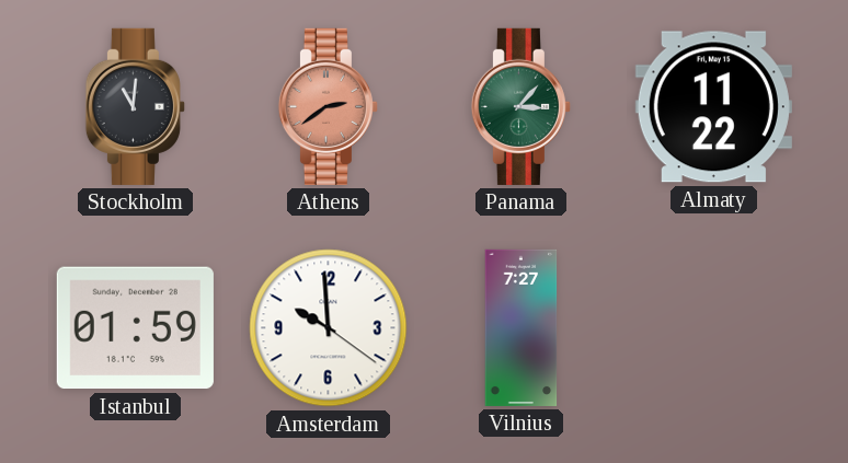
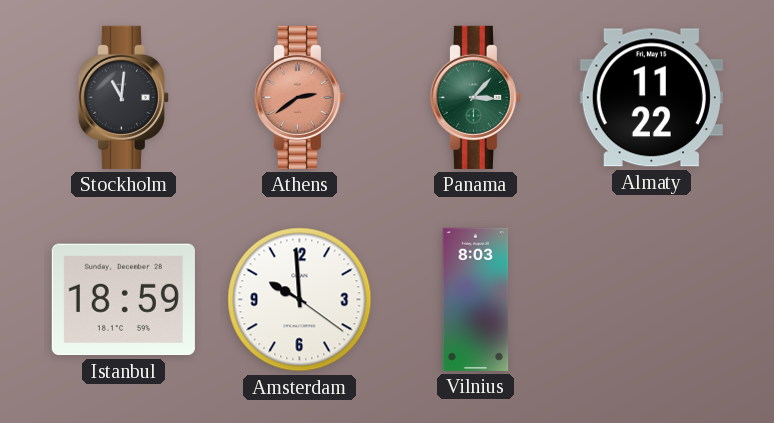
Istanbul: 01:59 -> 18:59
Vilnius: 7:27 -> 8:03
